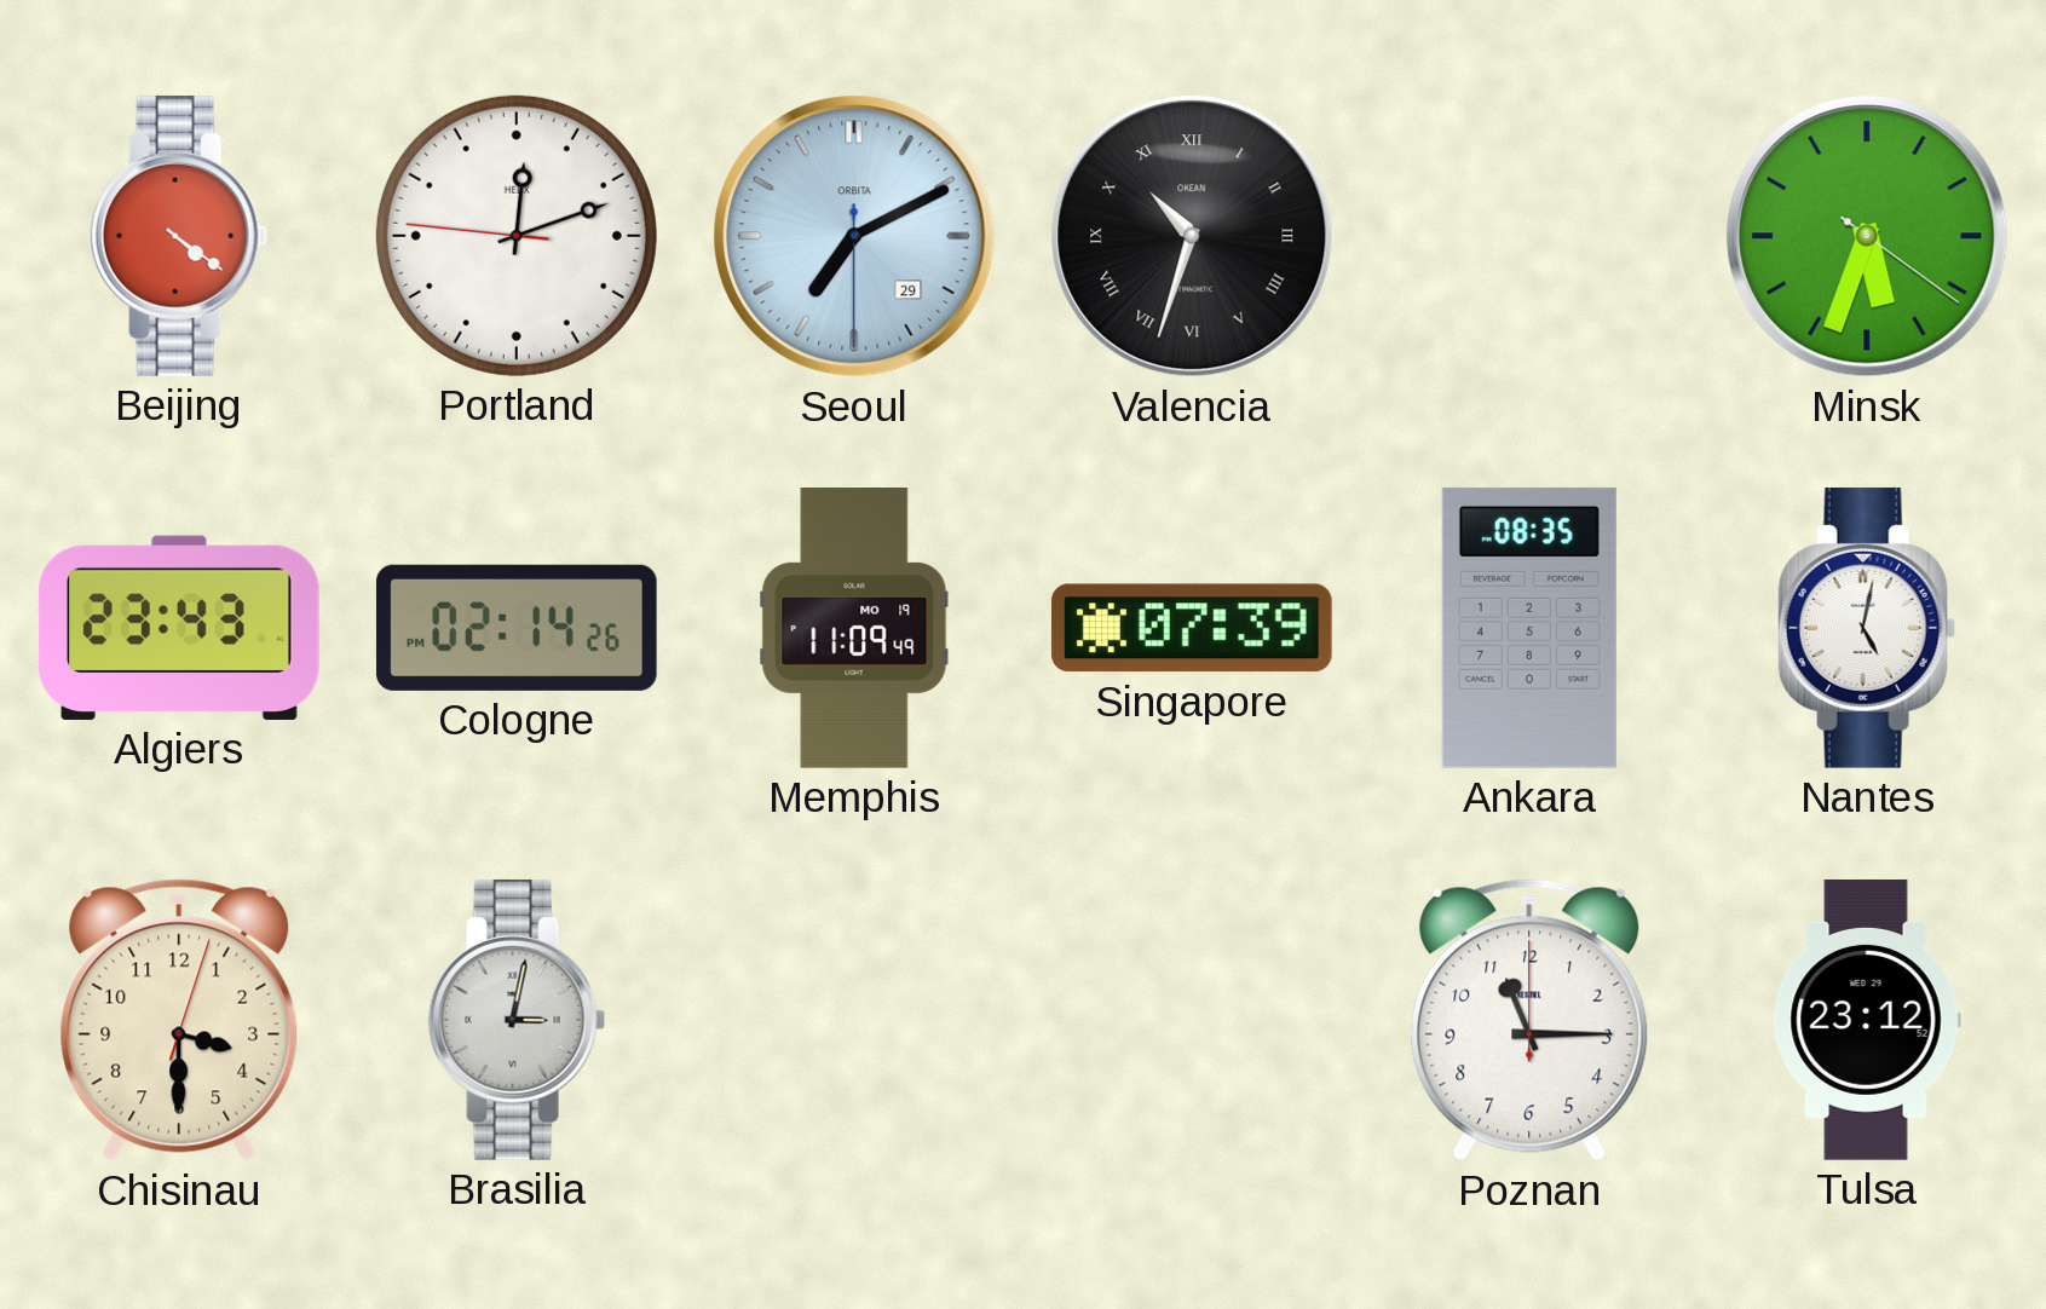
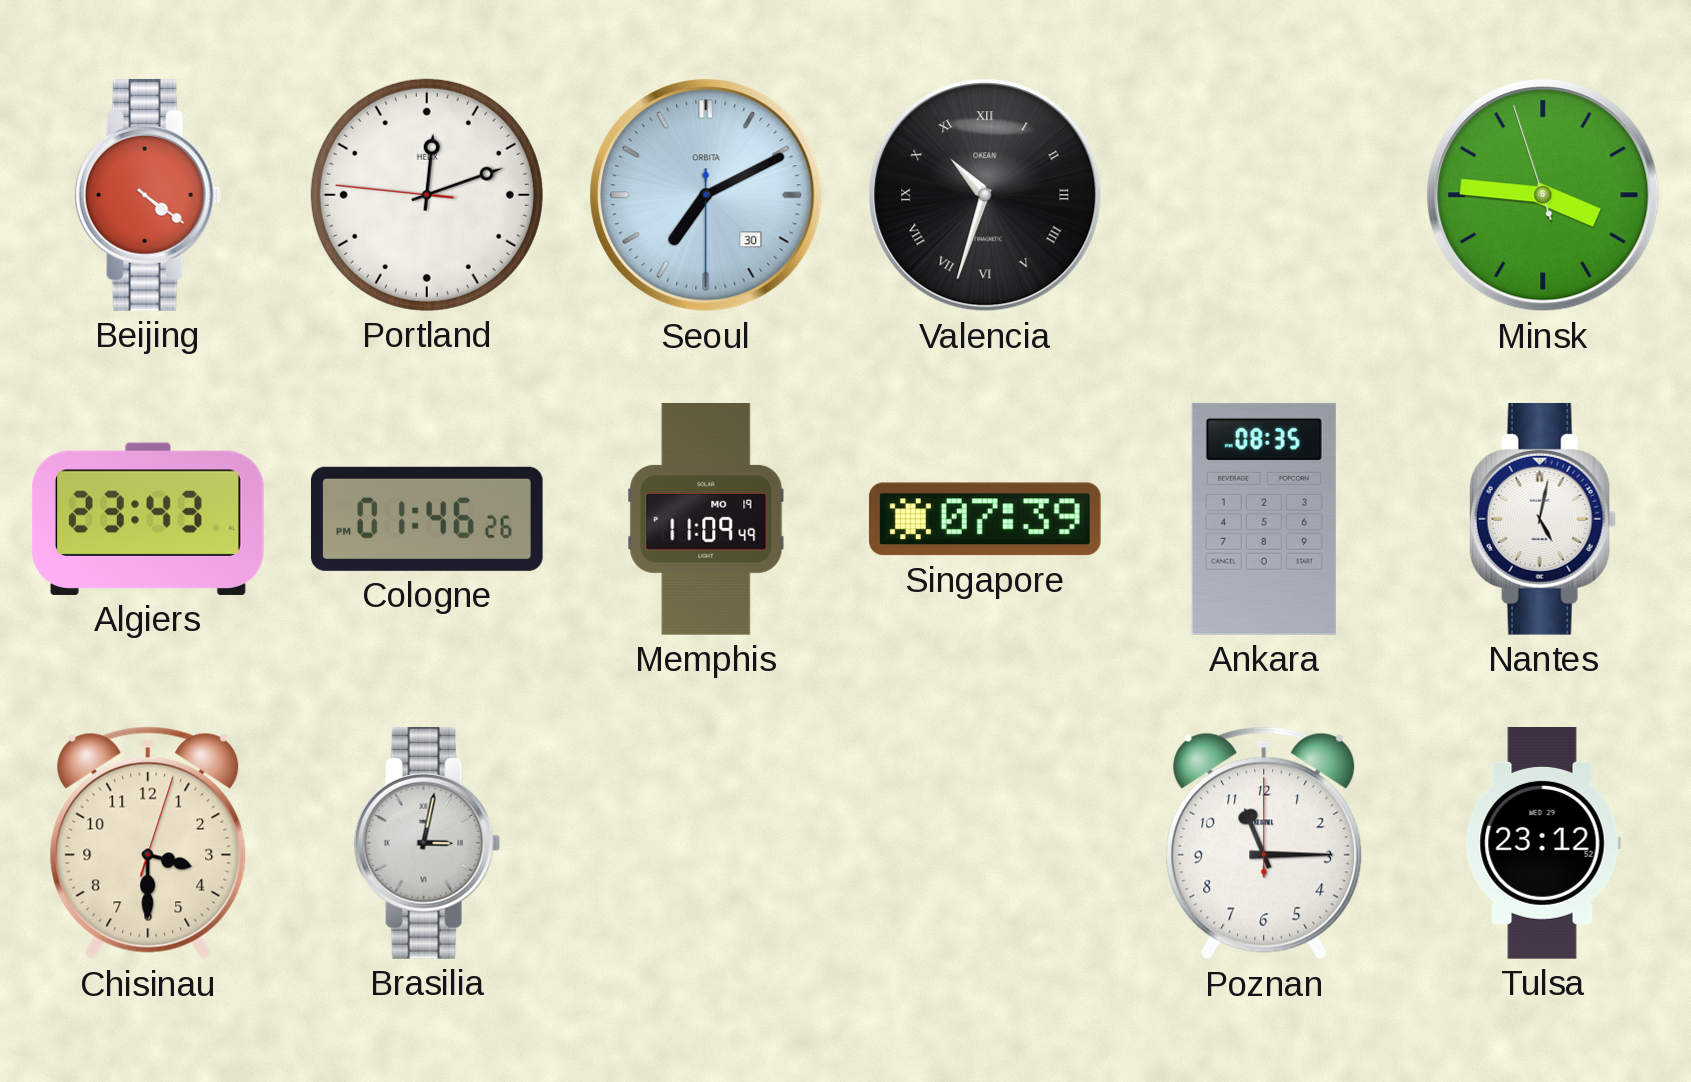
Seoul date: 29 -> 30
Minsk: 5:33 -> 3:45
Cologne: 02:14 -> 01:46
